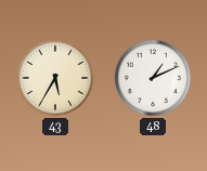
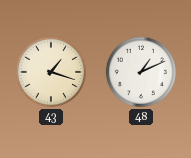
43: 5:35 -> 1:18
